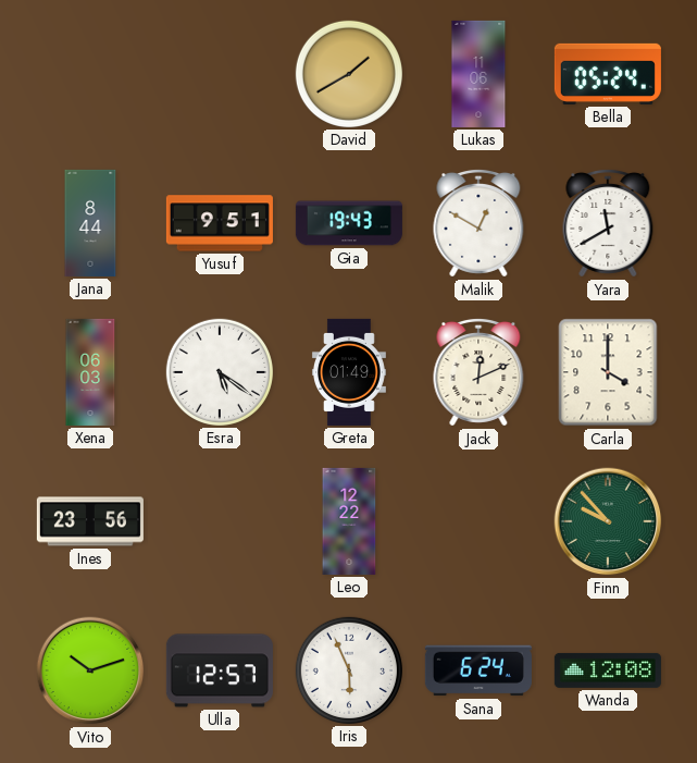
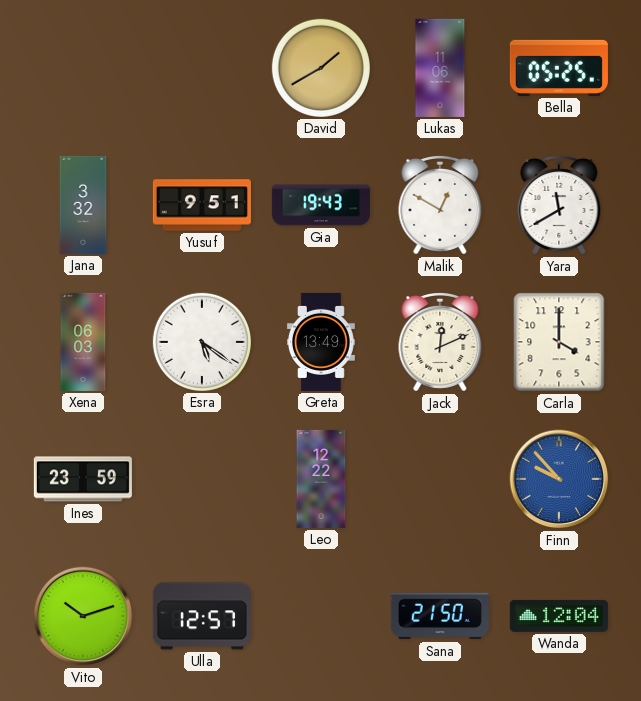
Bella: 05:24 -> 05:25
Jana: 8:44 -> 3:32
Greta: 01:49 -> 13:49
Ines: 23:56 -> 23:59
Finn dial: green -> blue
Iris: 5:56 -> none
Sana: 6:24 -> 21:50
Wanda: 12:08 -> 12:04
